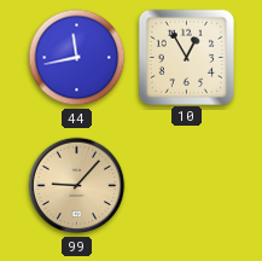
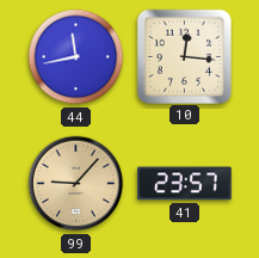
10: 12:55 -> 12:16
41: none -> 23:57
